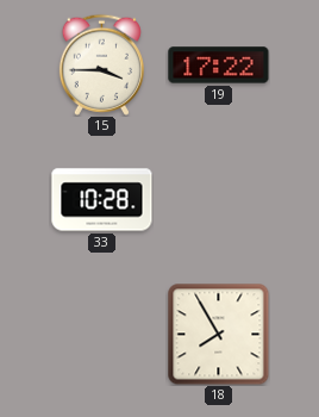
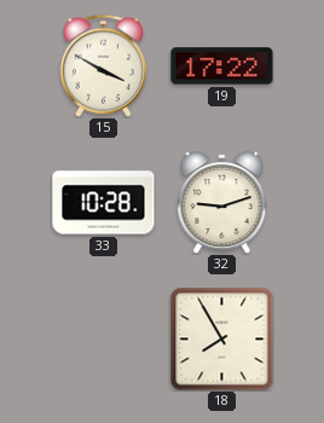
15: 3:45 -> 3:50
32: none -> 9:12
